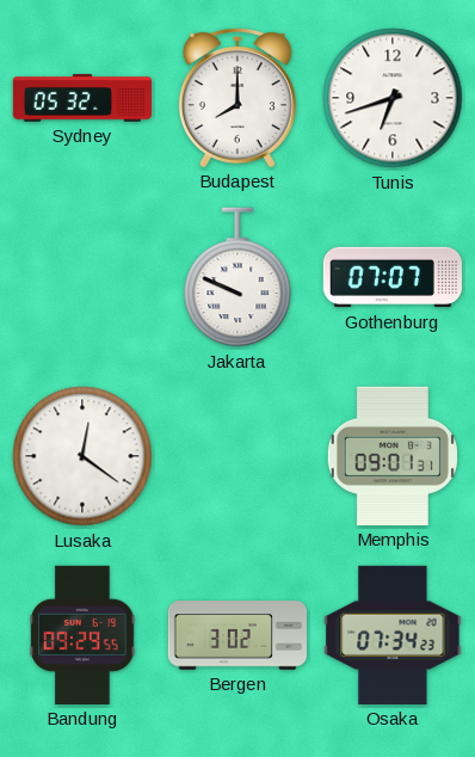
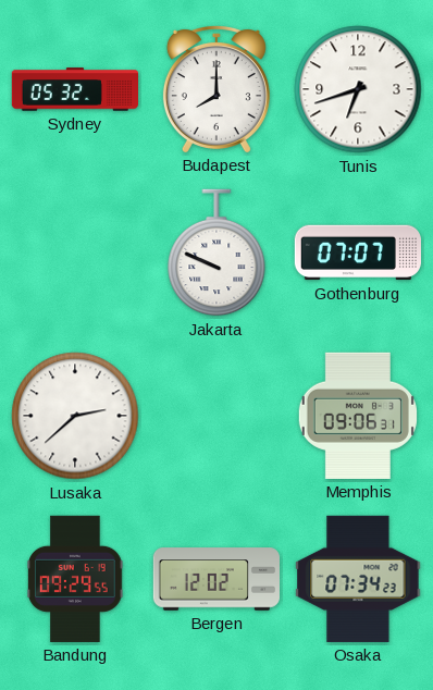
Lusaka: 12:21 -> 2:38
Memphis: 09:01 -> 09:06
Bergen: 3:02 -> 12:02
